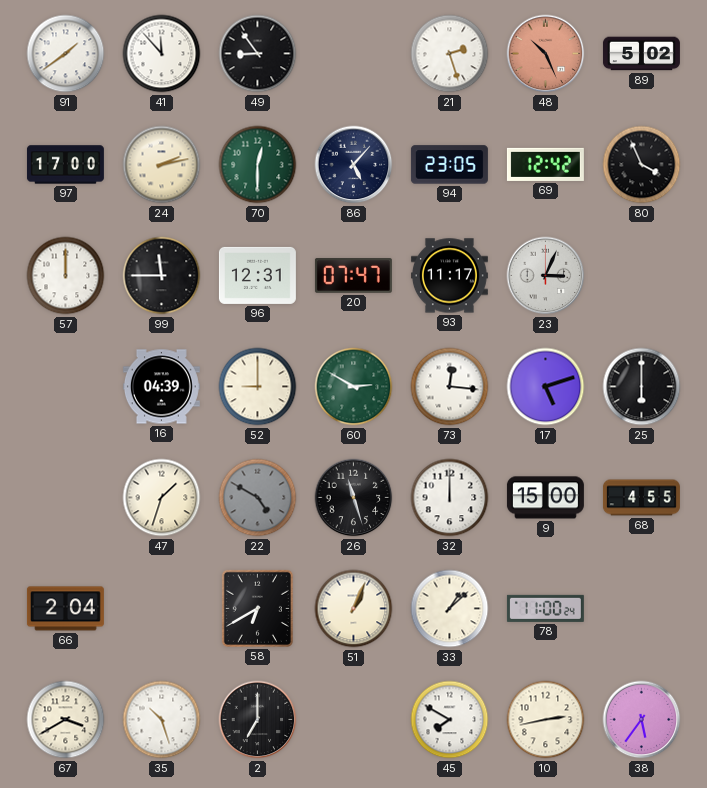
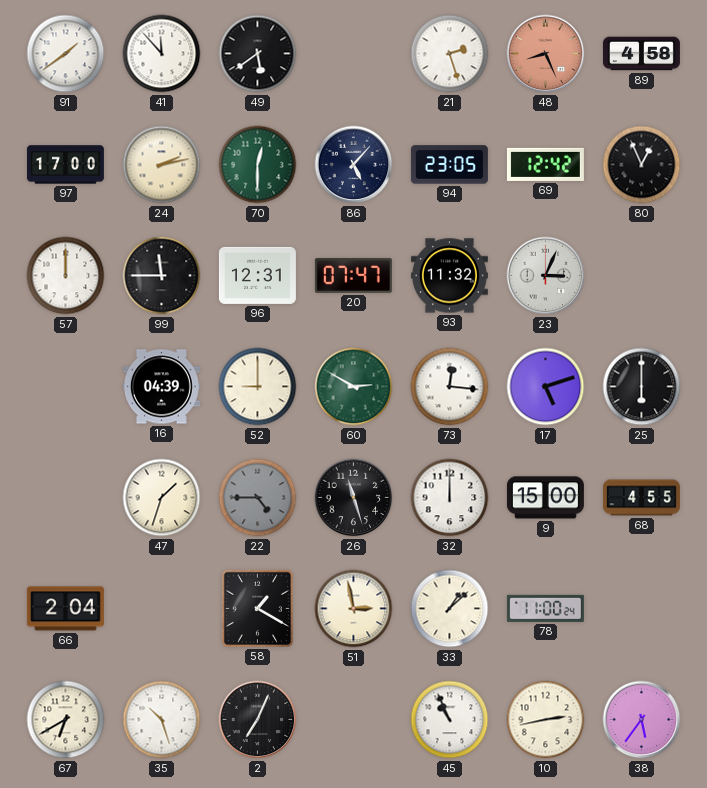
49: 8:54 -> 5:39
48: 10:26 -> 8:26
89: 5:02 -> 4:58
80: 3:56 -> 12:56
93: 11:17 -> 11:32
22: 4:50 -> 4:45
58: 6:40 -> 1:20
51: 1:04 -> 2:58
67: 3:40 -> 6:40
2: 7:00 -> 7:04
45: 7:50 -> 10:56
